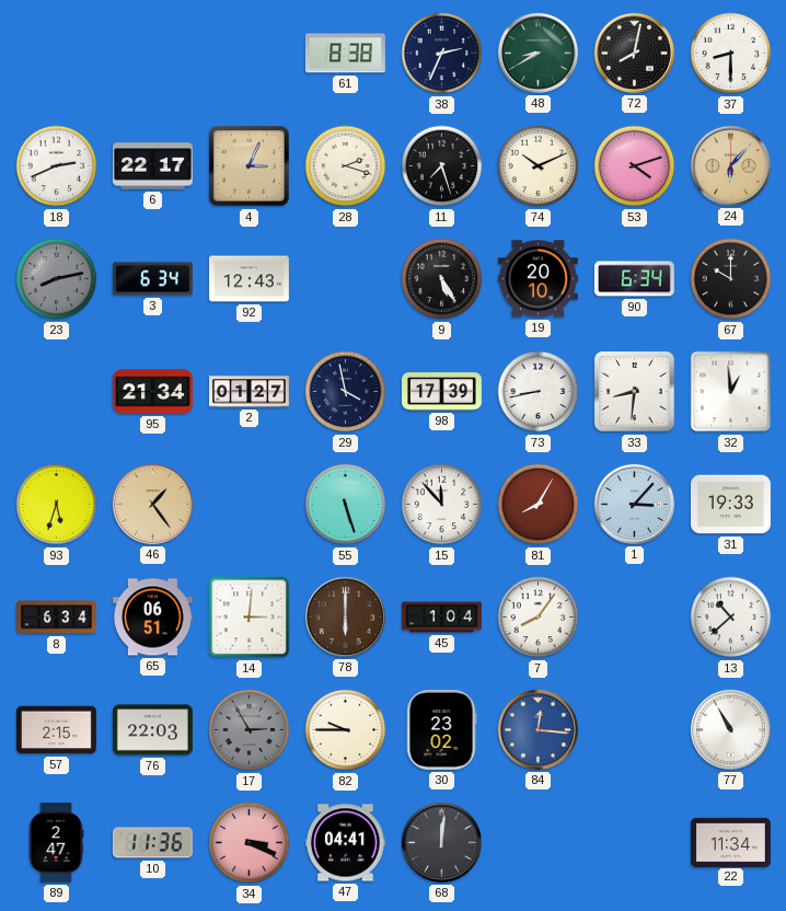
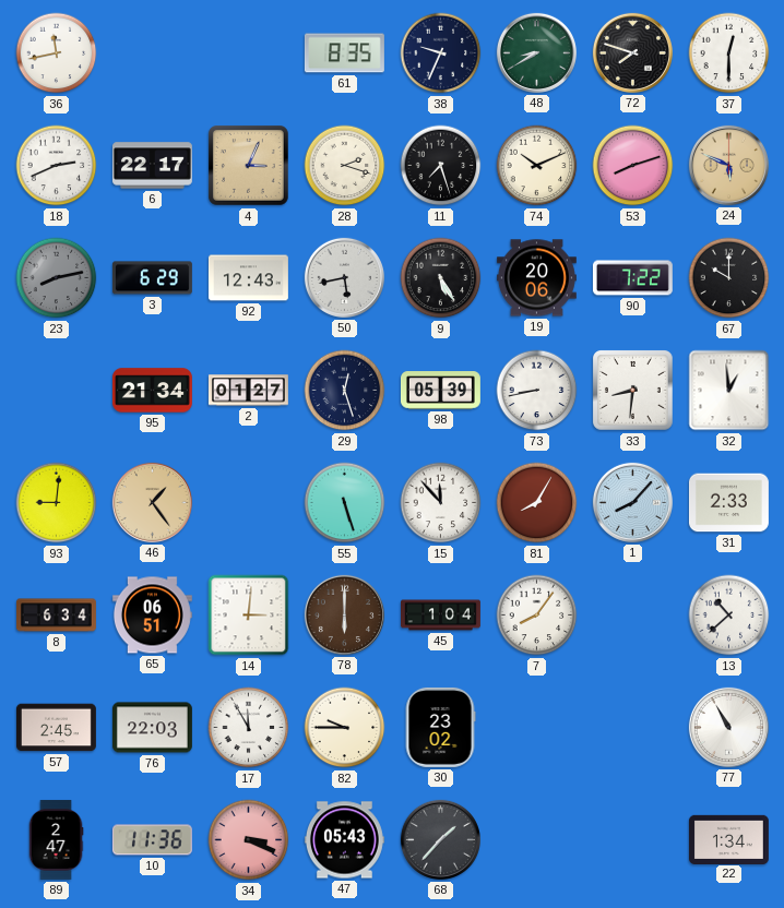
36: none -> 11:43
61: 8:38 -> 8:35
38: 2:34 -> 9:34
72: 8:02 -> 7:48
37: 8:30 -> 12:30
53: 4:12 -> 8:12
24: 6:07 -> 5:49
3: 6:34 -> 6:29
50: none -> 5:43
19: 20:10 -> 20:06
90: 6:34 -> 7:22
29: 3:58 -> 12:27
98: 17:39 -> 05:39
93: 5:33 -> 9:01
1: 3:07 -> 8:07
31: 19:33 -> 2:33
57: 2:15 -> 2:45
17: 2:55 -> 11:55
17 dial: grey -> white
84: 12:16 -> none
47: 04:41 -> 05:43
68: 12:01 -> 1:37
22: 11:34 -> 1:34
